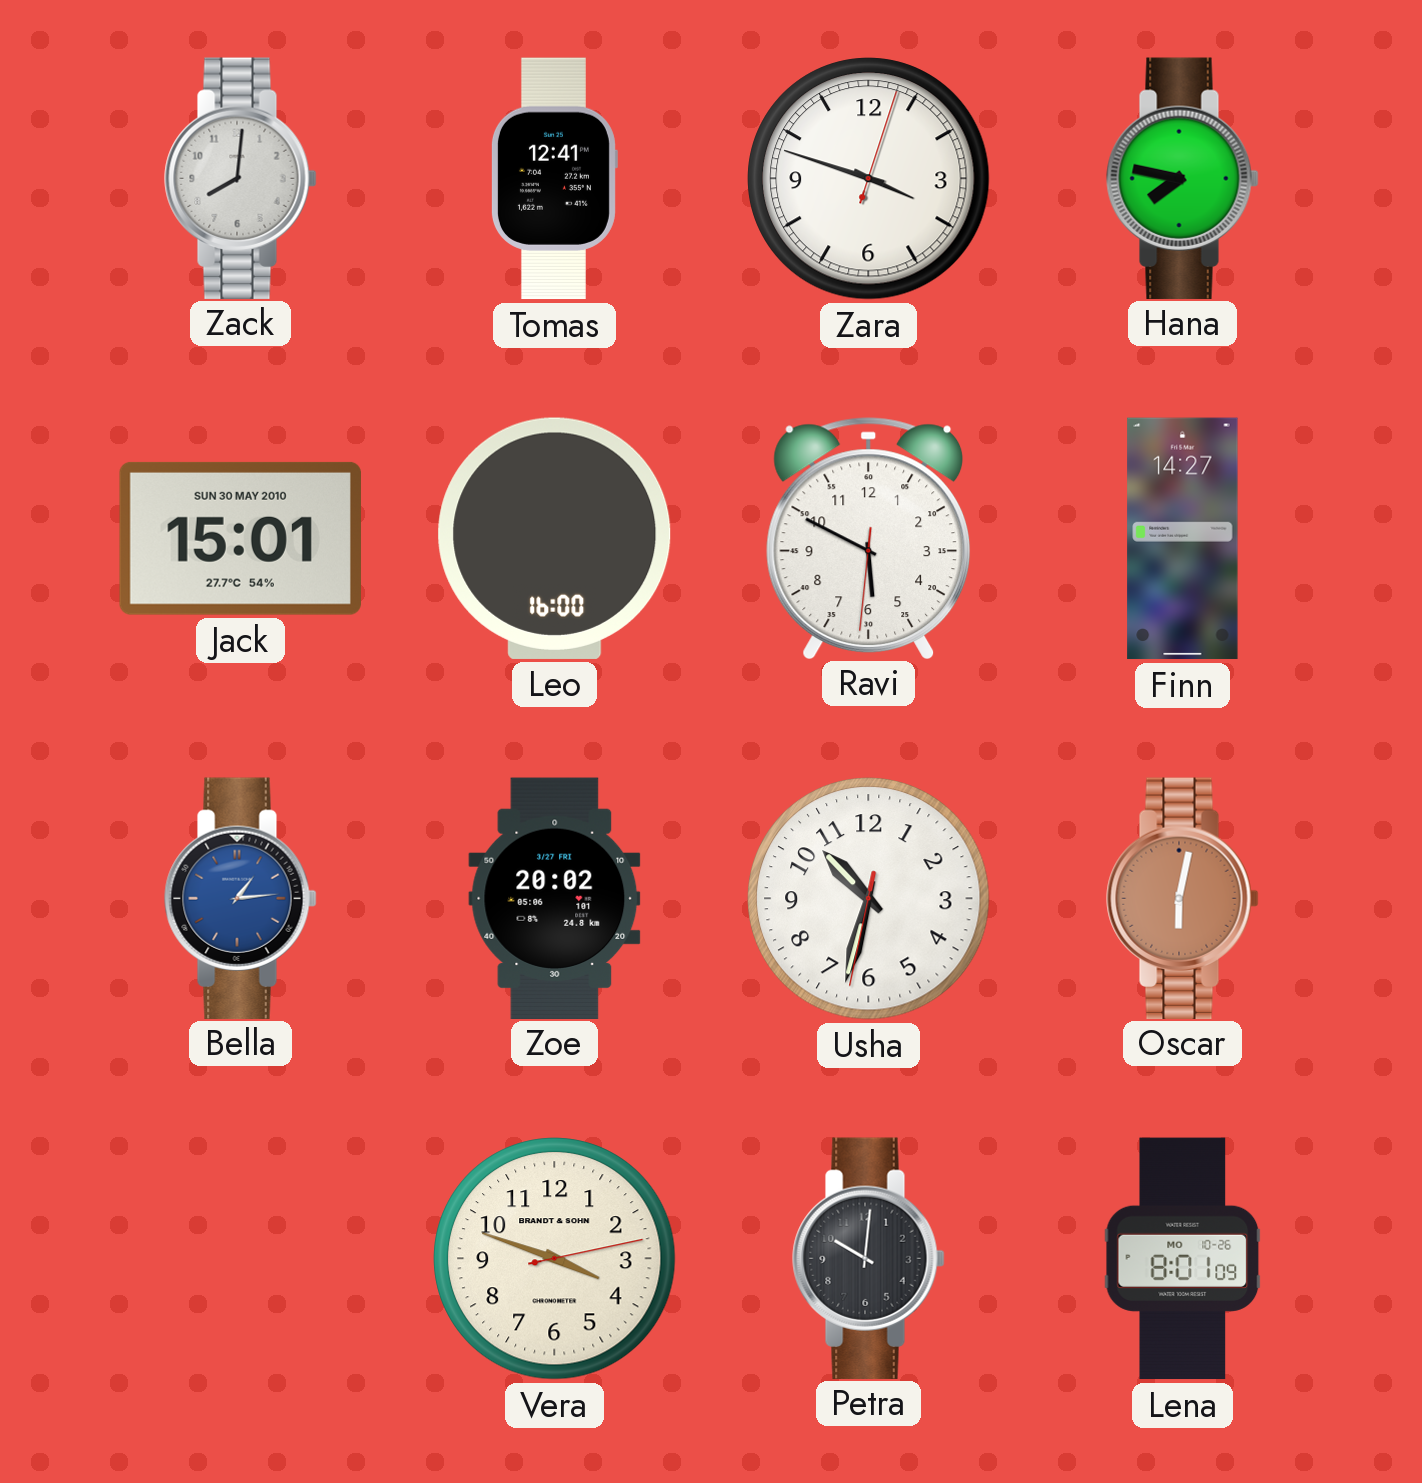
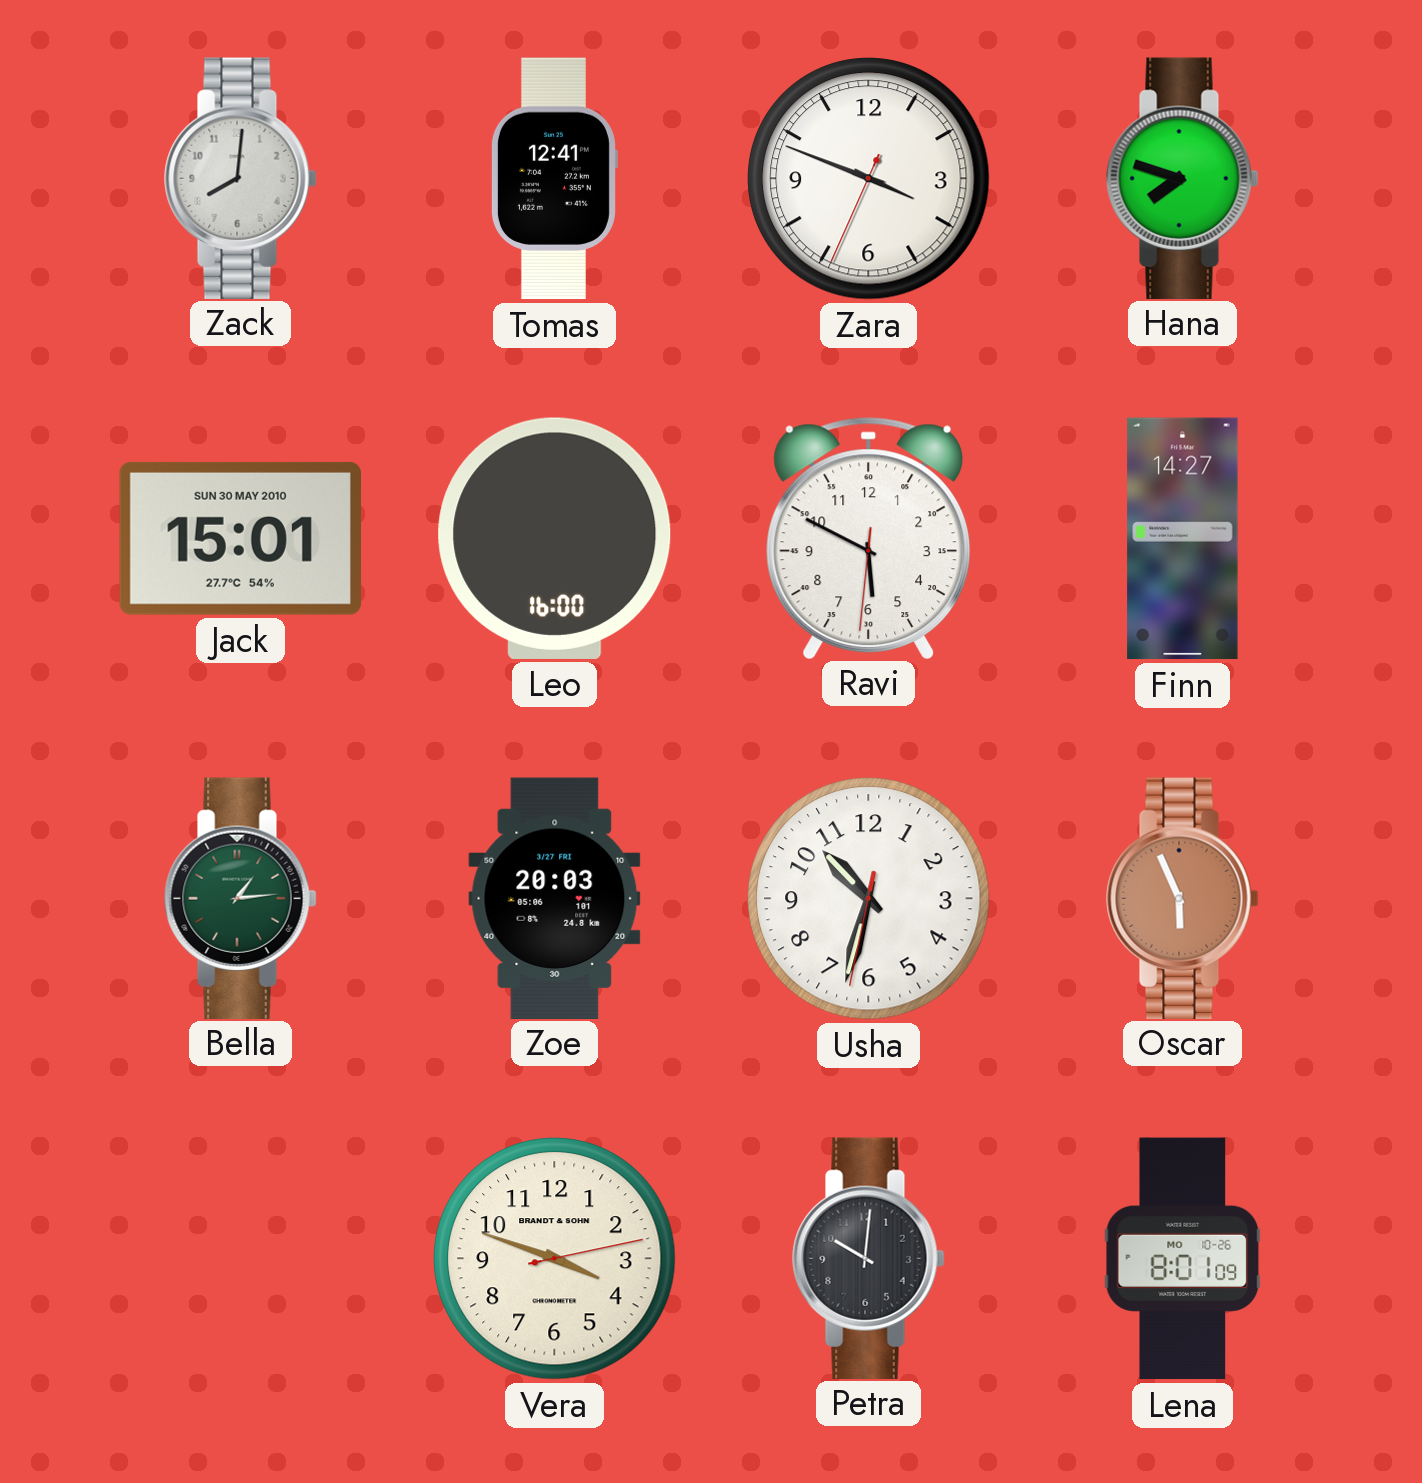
Zara: 3:48:03 -> 3:48:34
Hana: 7:47 -> 7:48
Bella dial: blue -> green
Zoe: 20:02 -> 20:03
Oscar: 6:02 -> 5:56
